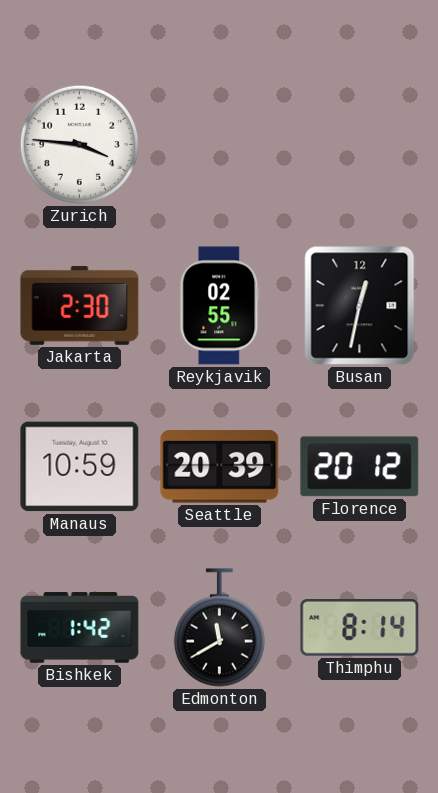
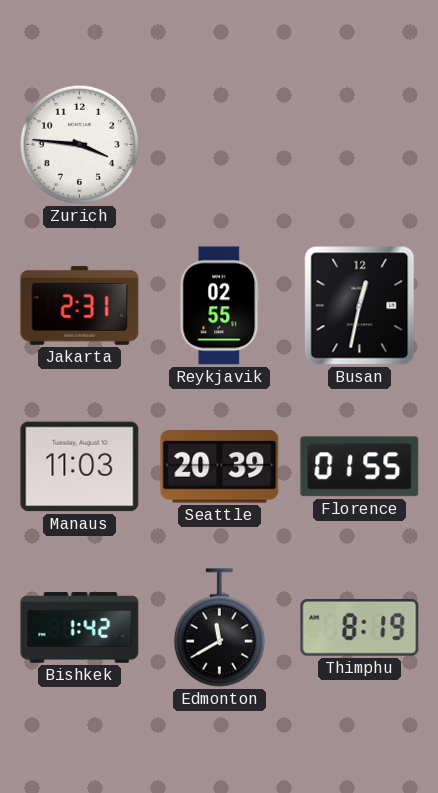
Jakarta: 2:30 -> 2:31
Manaus: 10:59 -> 11:03
Florence: 20:12 -> 01:55
Thimphu: 8:14 -> 8:19
